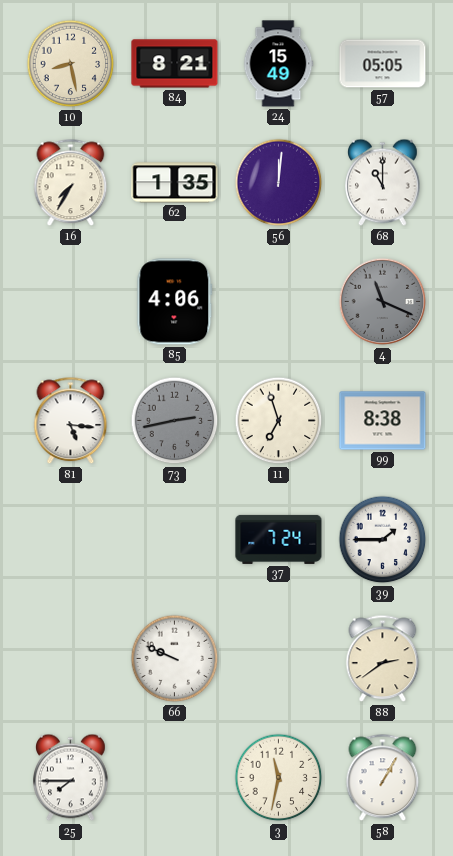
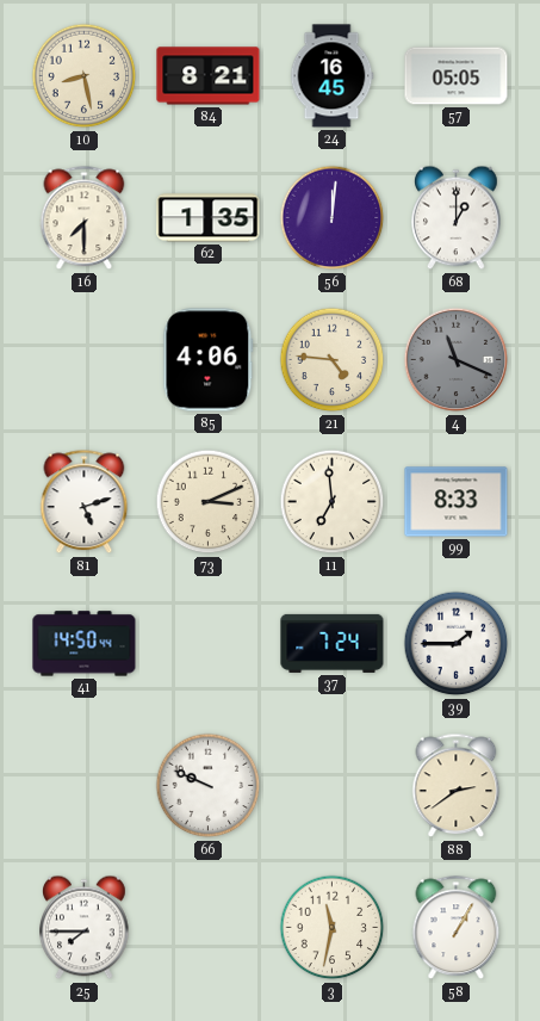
24: 15:49 -> 16:45
16: 7:35 -> 7:30
68: 11:00 -> 1:00
21: none -> 4:46
81: 5:16 -> 5:12
73: 2:43 -> 3:11
73 dial: grey -> cream
11: 6:57 -> 6:59
99: 8:38 -> 8:33
41: none -> 14:50
